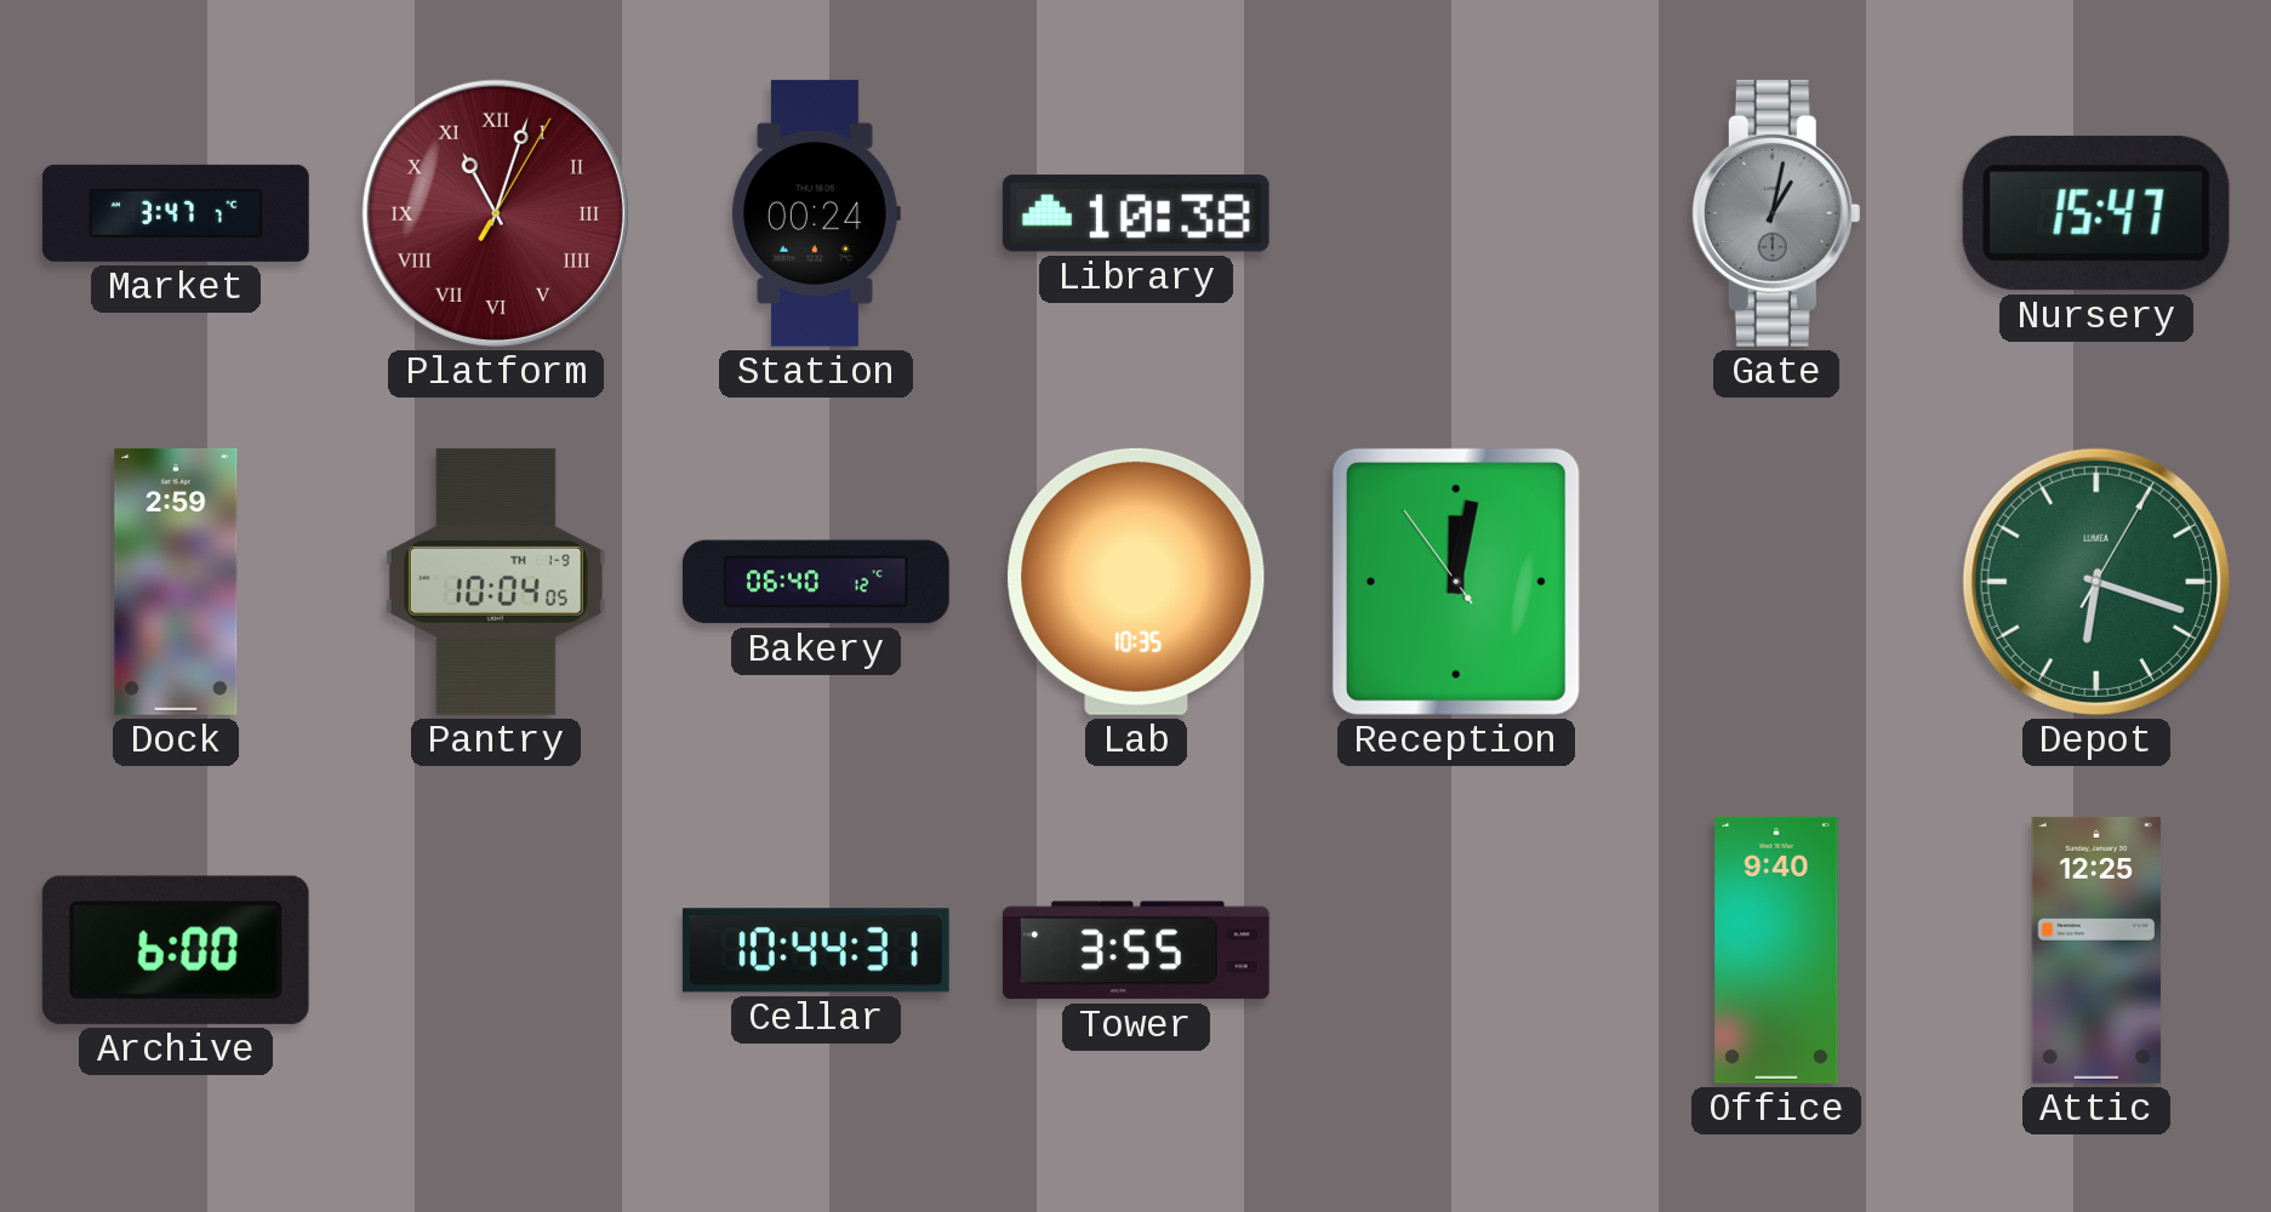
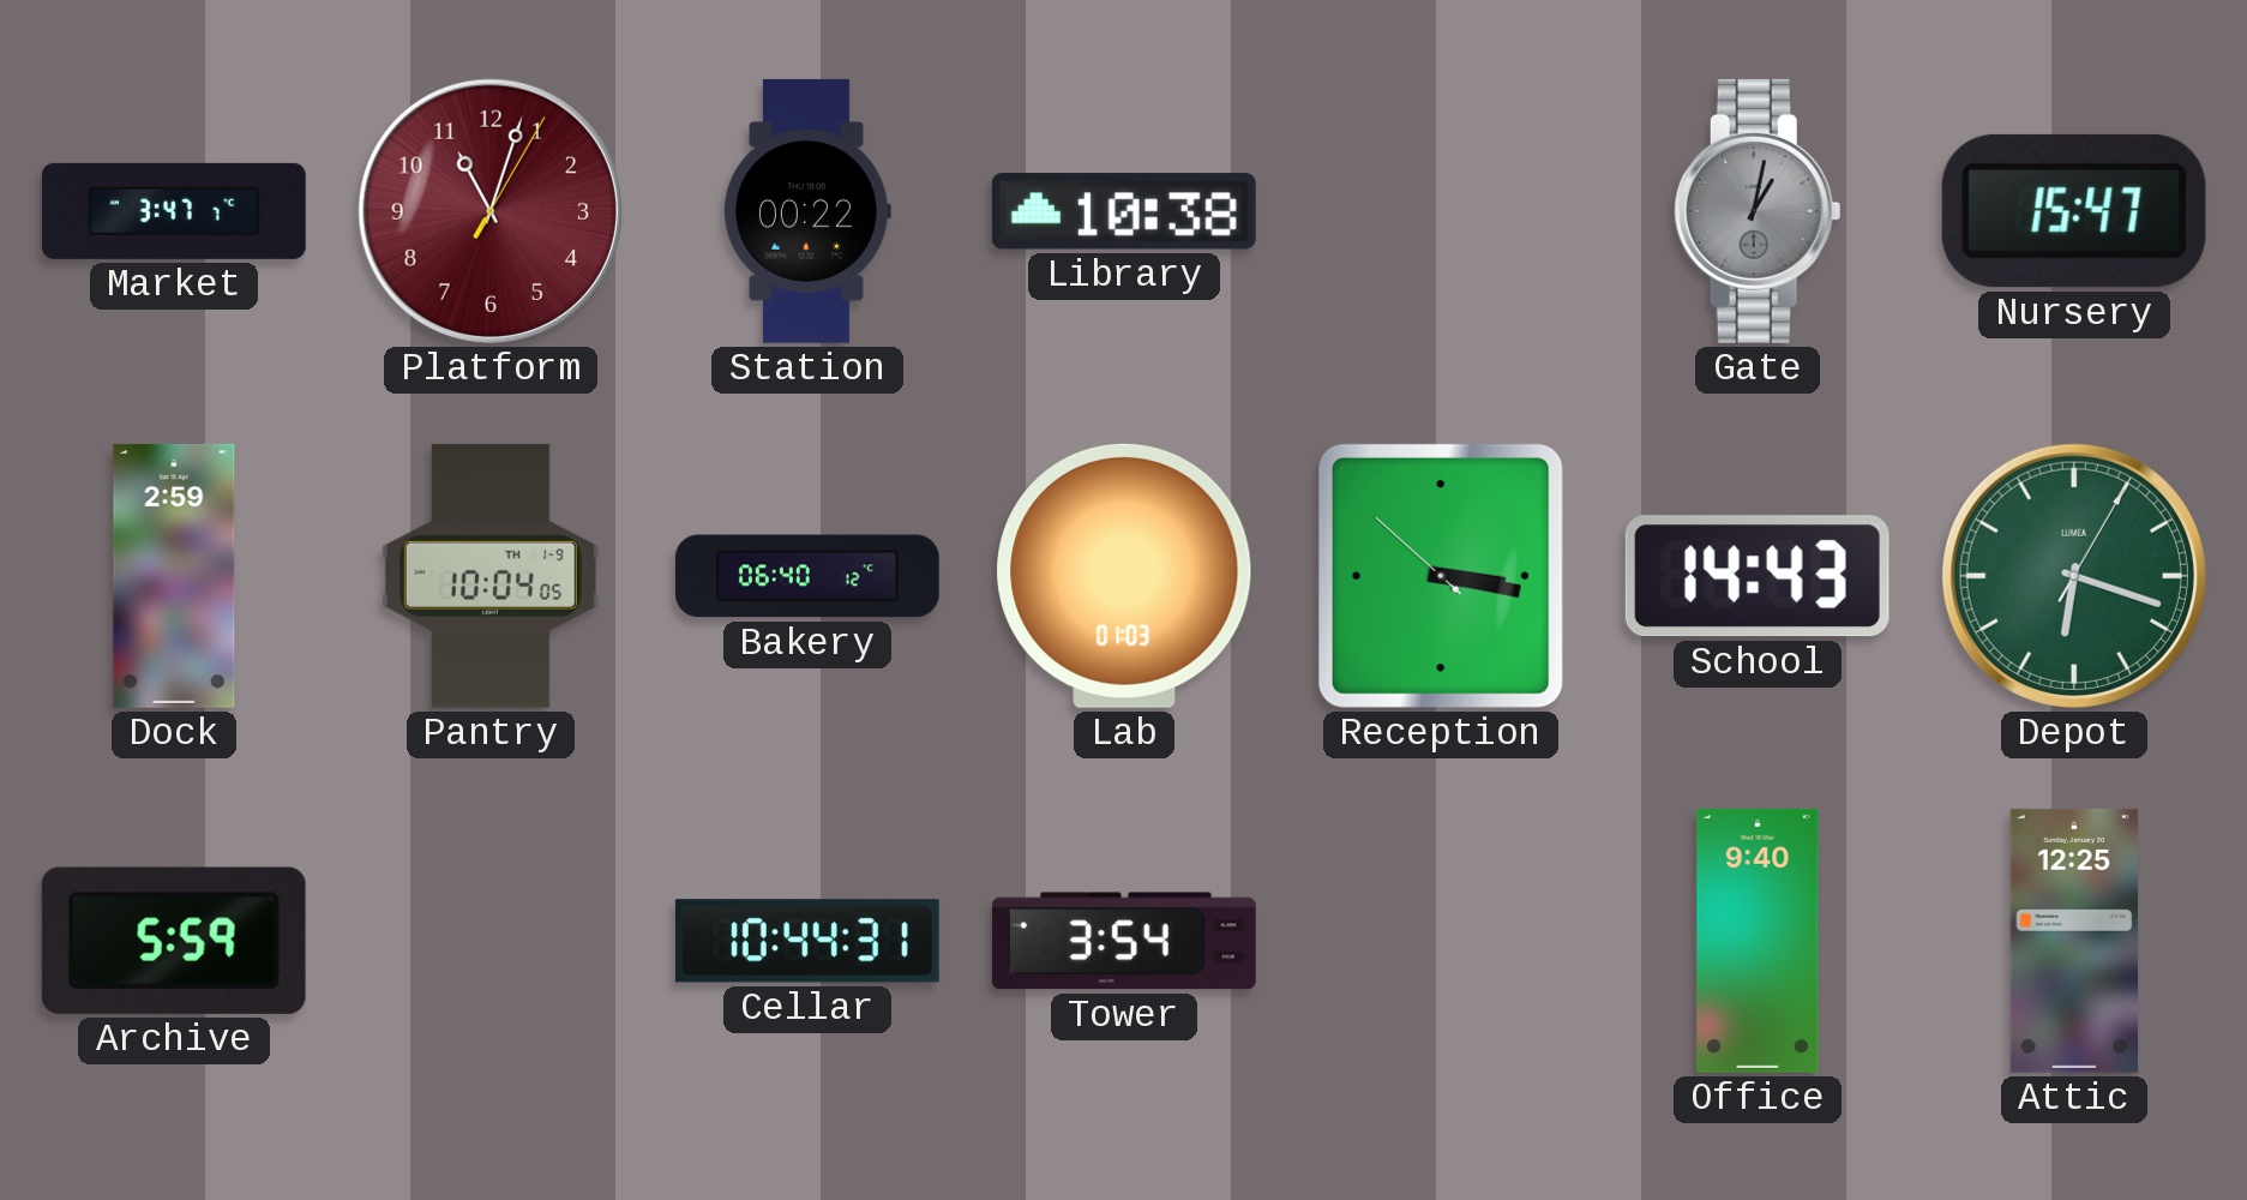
Platform numerals: Roman -> Arabic
Station: 00:24 -> 00:22
Lab: 10:35 -> 01:03
Reception: 12:01 -> 3:16
School: none -> 14:43
Archive: 6:00 -> 5:59
Tower: 3:55 -> 3:54
